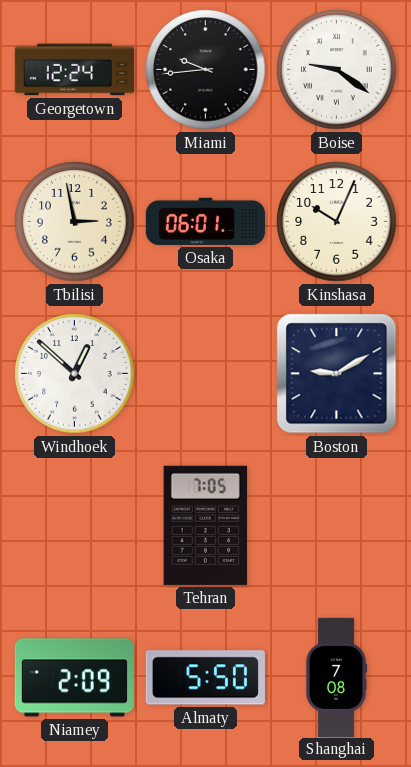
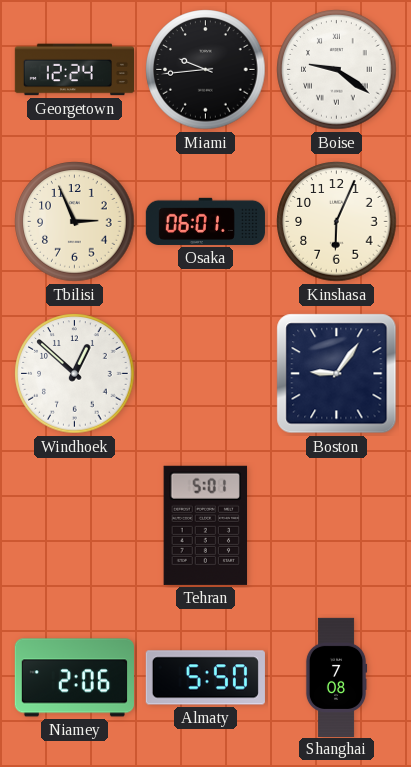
Tbilisi: 2:58 -> 2:56
Kinshasa: 10:04 -> 6:04
Boston: 9:10 -> 9:06
Tehran: 7:05 -> 5:01
Niamey: 2:09 -> 2:06
